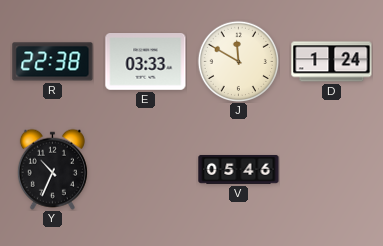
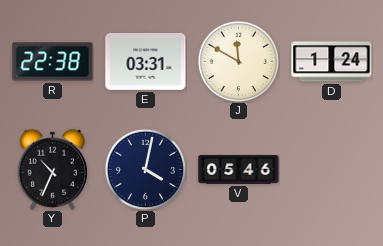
E: 03:33 -> 03:31
P: none -> 4:02
